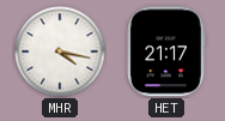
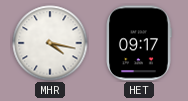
HET: 21:17 -> 09:17
